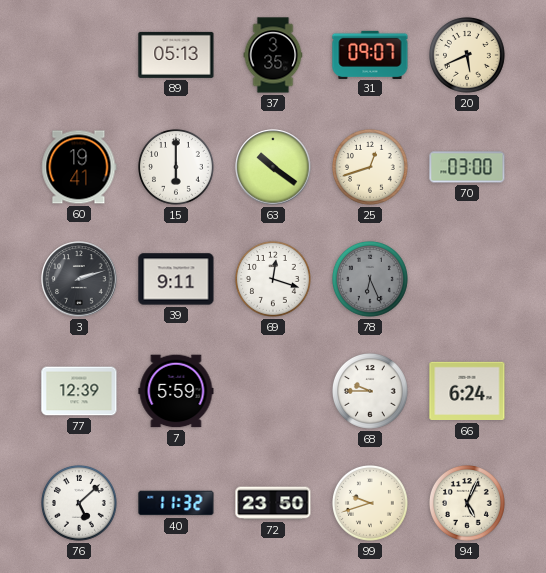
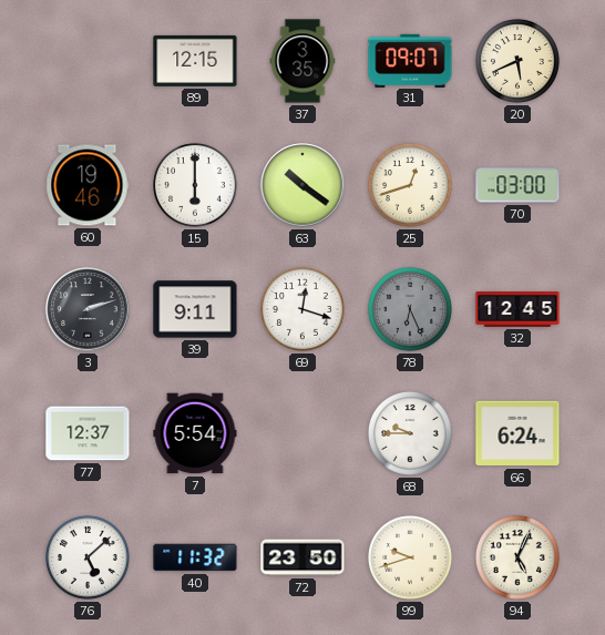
89: 05:13 -> 12:15
60: 19:41 -> 19:46
32: none -> 12:45
77: 12:39 -> 12:37
7: 5:59 -> 5:54
